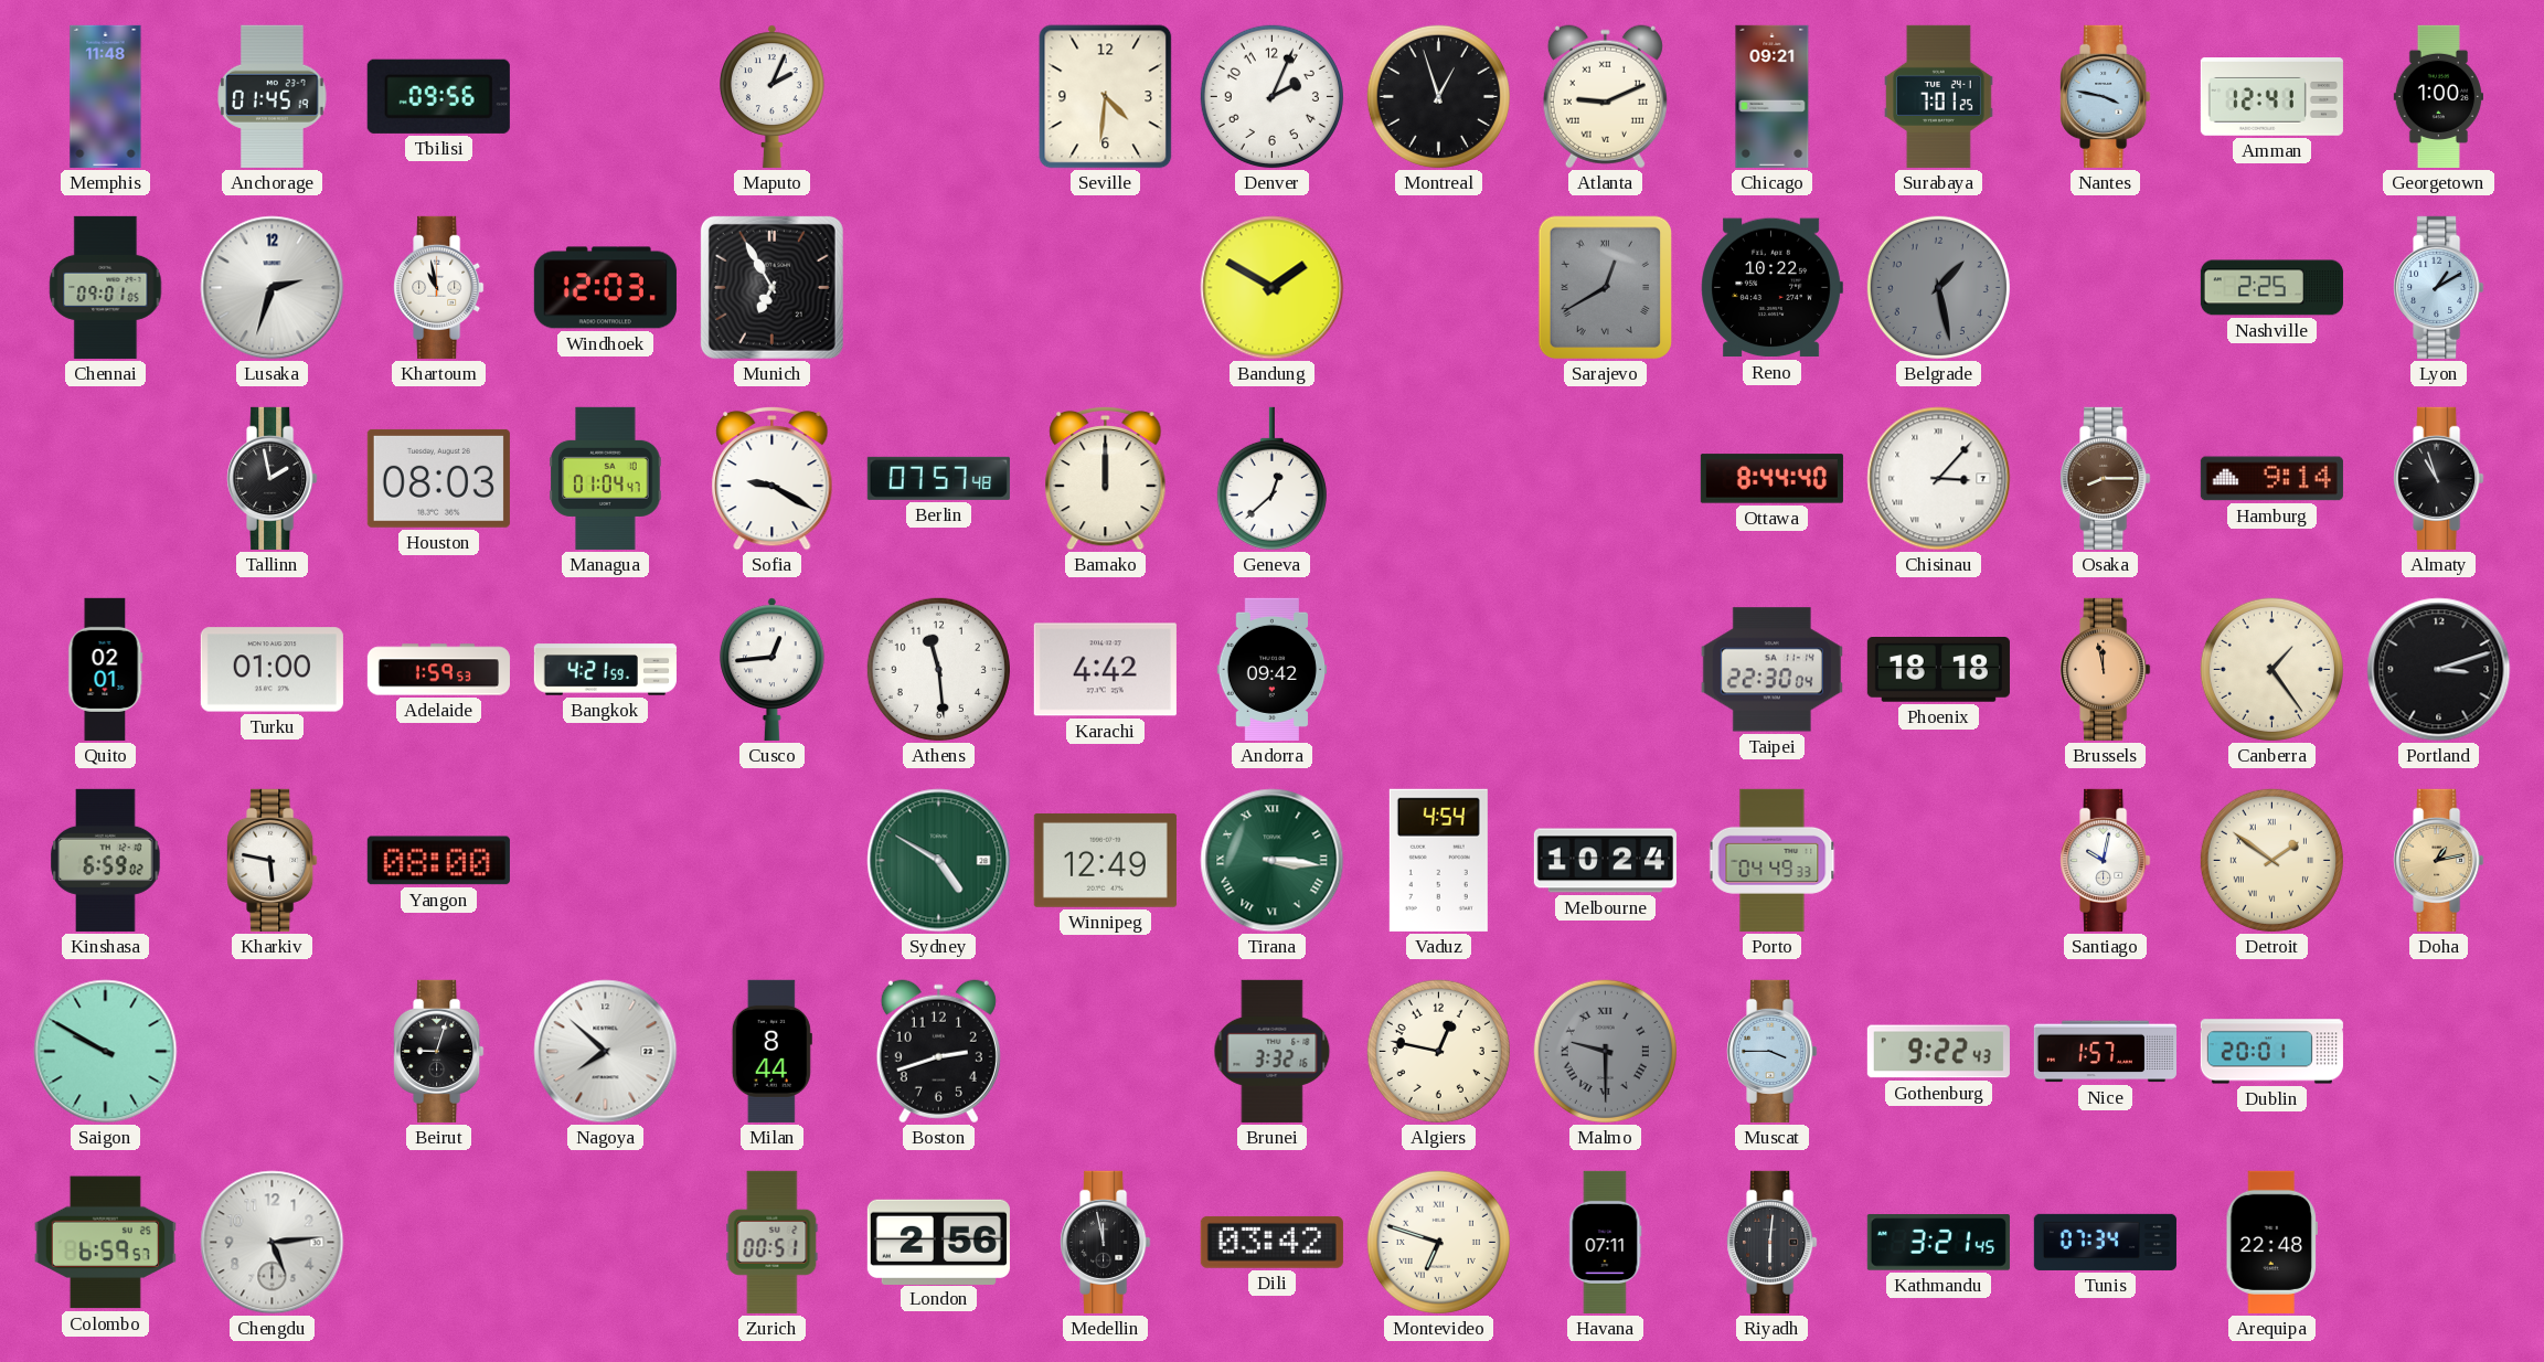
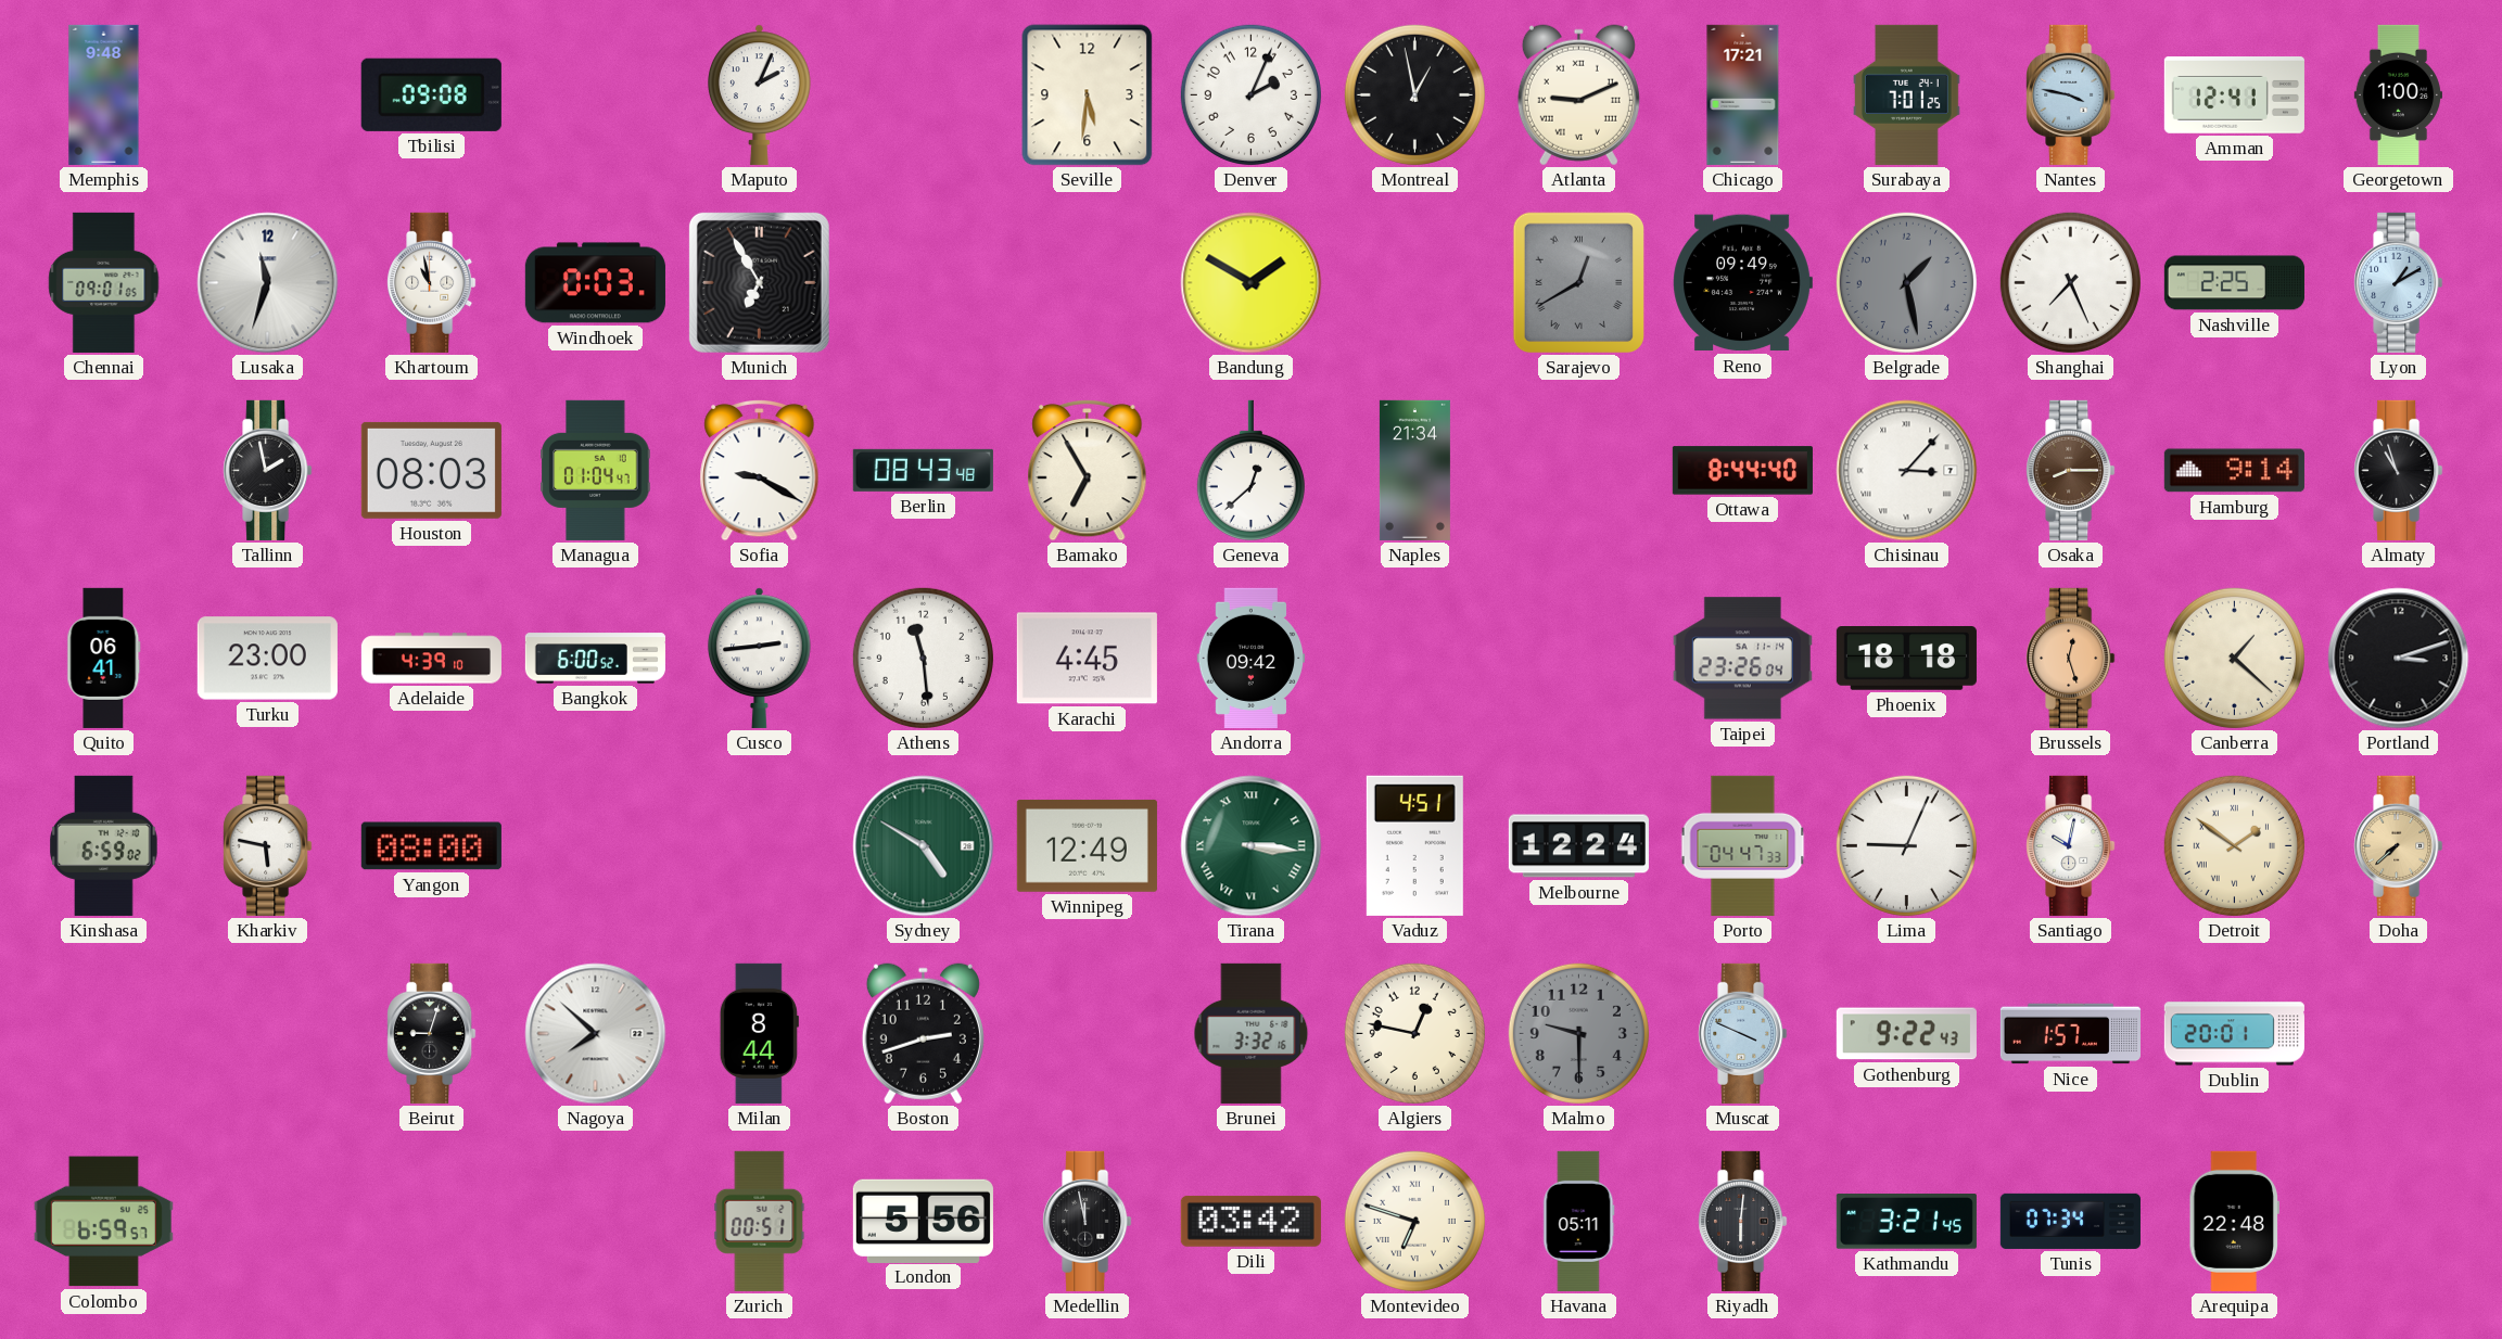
Memphis: 11:48 -> 9:48
Anchorage: 01:45 -> none
Tbilisi: 09:56 -> 09:08
Seville: 4:31 -> 5:31
Montreal: 12:57 -> 12:58
Chicago: 09:21 -> 17:21
Lusaka: 2:33 -> 11:33
Windhoek: 12:03 -> 0:03
Reno: 10:22 -> 09:49
Shanghai: none -> 7:26
Berlin: 07:57 -> 08:43
Bamako: 12:00 -> 6:55
Naples: none -> 21:34
Quito: 02:01 -> 06:41
Turku: 01:00 -> 23:00
Adelaide: 1:59 -> 4:39
Bangkok: 4:21 -> 6:00
Cusco: 12:44 -> 2:44
Karachi: 4:42 -> 4:45
Taipei: 22:30 -> 23:26
Brussels: 11:58 -> 12:27
Canberra: 1:24 -> 1:22
Vaduz: 4:54 -> 4:51
Melbourne: 10:24 -> 12:24
Porto: 04:49 -> 04:47
Lima: none -> 9:04
Doha: 1:13 -> 7:38
Saigon: 9:50 -> none
Malmo numerals: Roman -> Arabic
Muscat: 3:45 -> 3:49
Chengdu: 5:14 -> none
London: 2:56 -> 5:56
Havana: 07:11 -> 05:11
